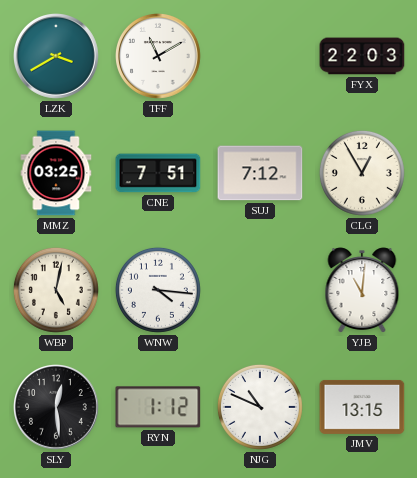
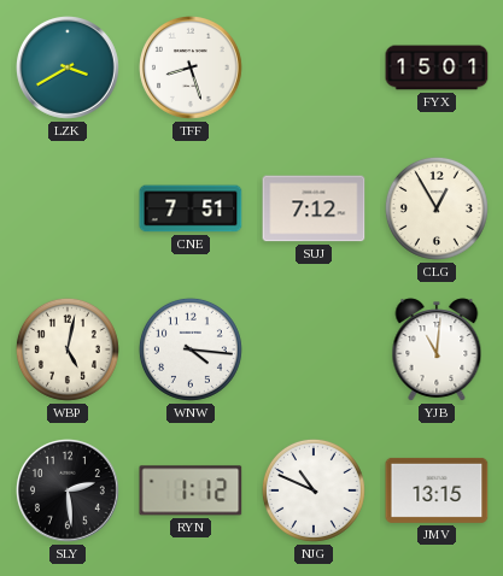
TFF: 11:10 -> 8:27
FYX: 22:03 -> 15:01
MMZ: 03:25 -> none
SLY: 12:29 -> 2:29
